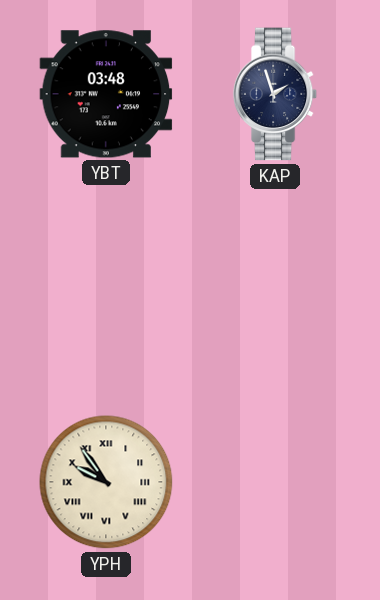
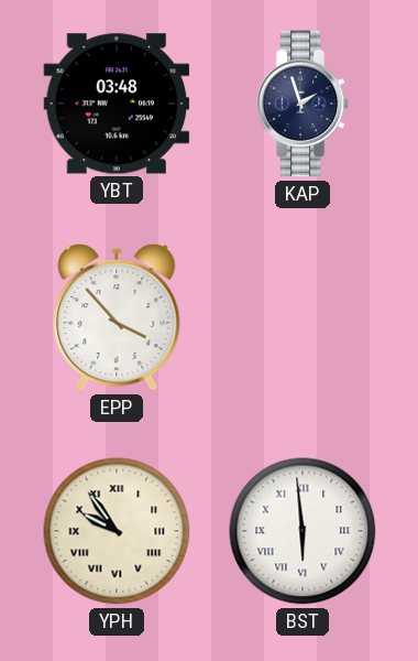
EPP: none -> 3:53
BST: none -> 5:59
